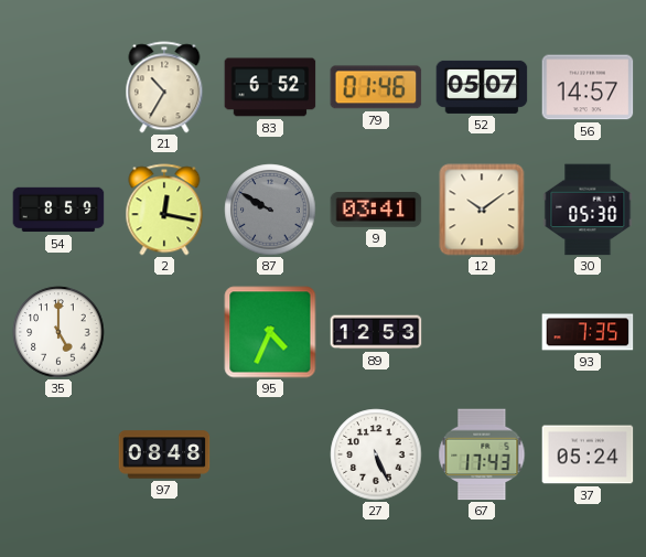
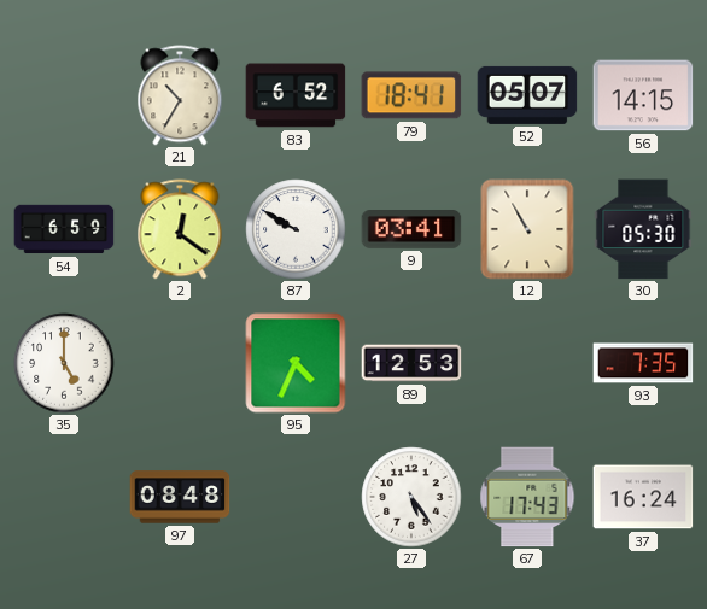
79: 01:46 -> 18:41
56: 14:57 -> 14:15
54: 8:59 -> 6:59
2: 12:17 -> 12:21
87 dial: grey -> white
12: 10:09 -> 10:55
27: 5:26 -> 5:24
37: 05:24 -> 16:24
